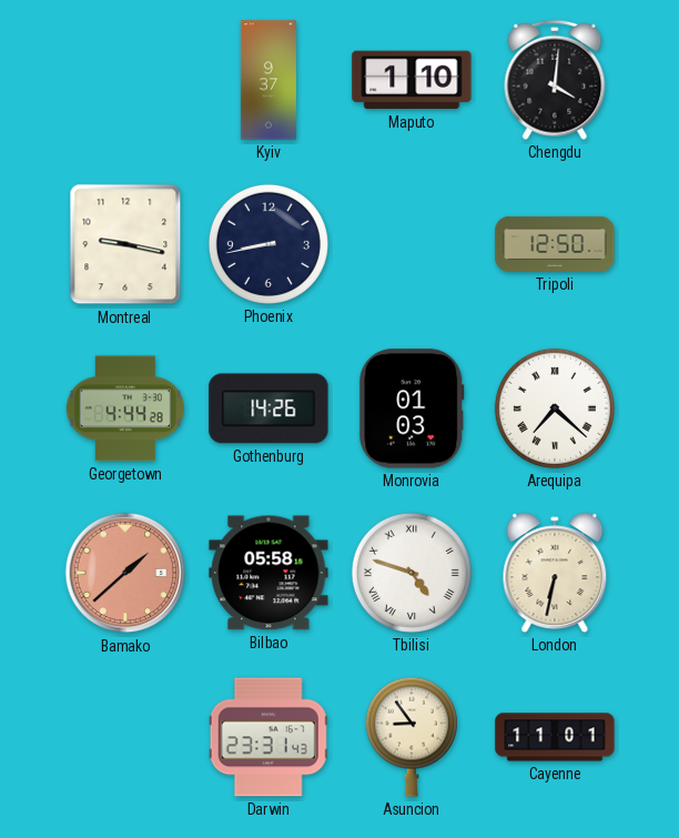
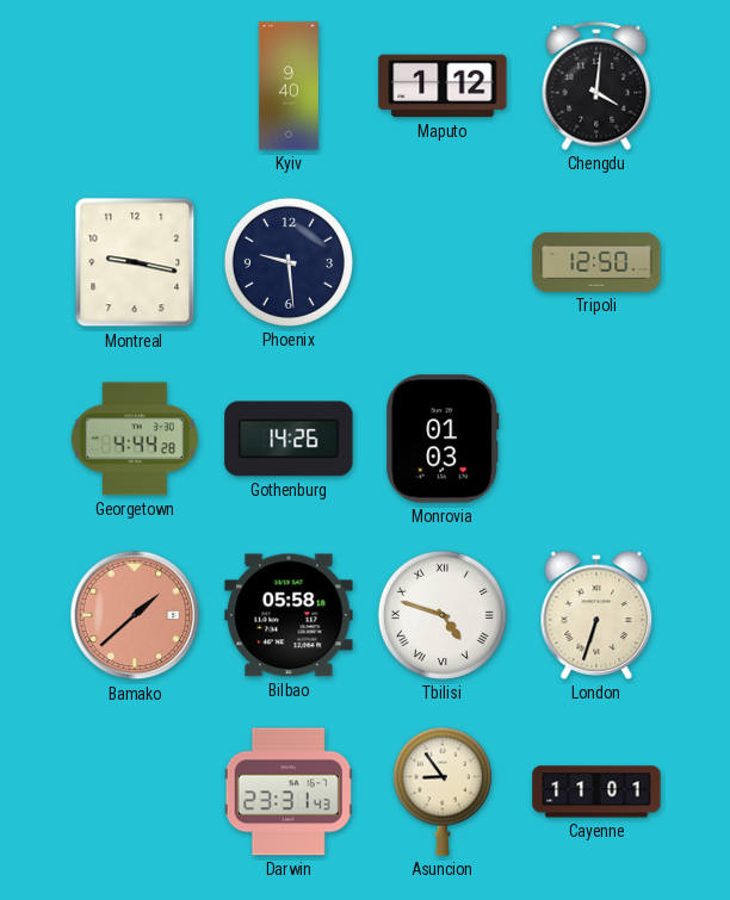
Kyiv: 9:37 -> 9:40
Maputo: 1:10 -> 1:12
Phoenix: 8:43 -> 9:29
Arequipa: 7:22 -> none
London: 6:32 -> 6:33
